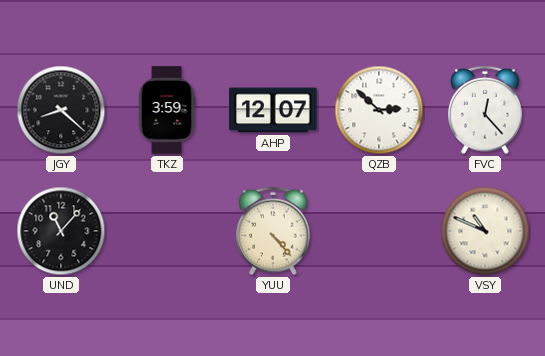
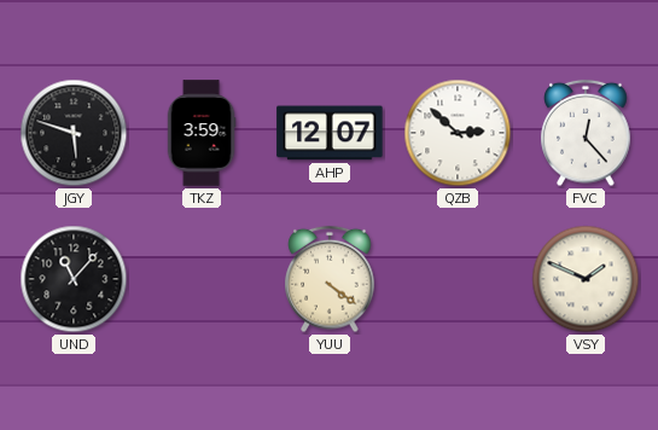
JGY: 8:22 -> 5:48
YUU: 4:23 -> 4:21
VSY: 10:49 -> 1:49
